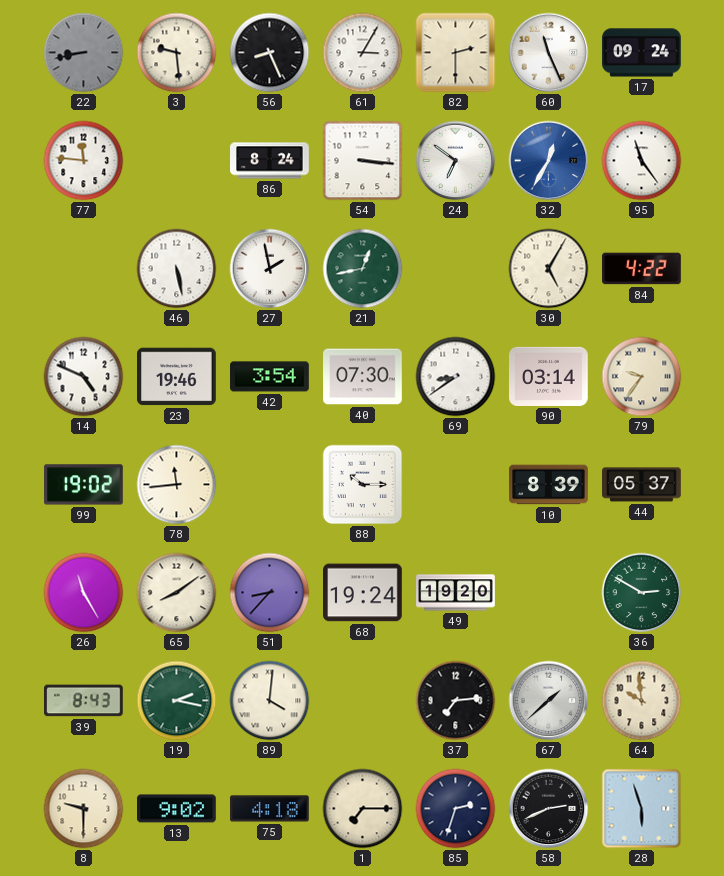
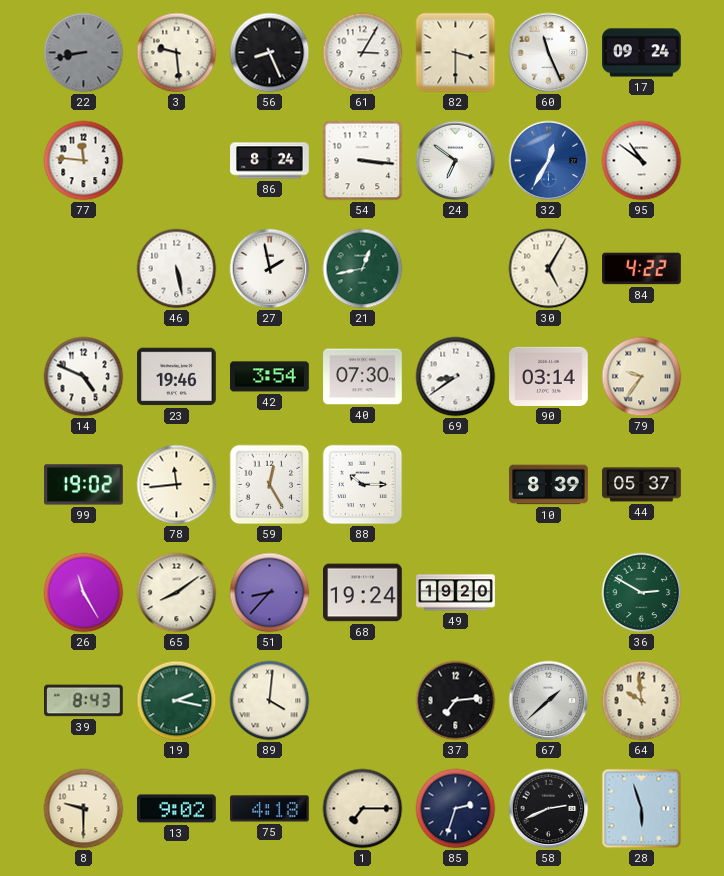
82: 2:30 -> 3:30
95: 11:24 -> 10:51
59: none -> 12:25
